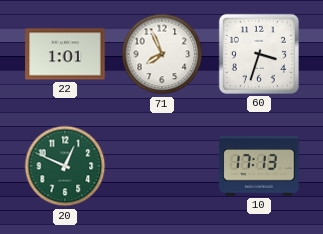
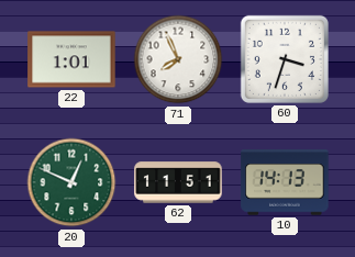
62: none -> 11:51
10: 17:13 -> 14:13
